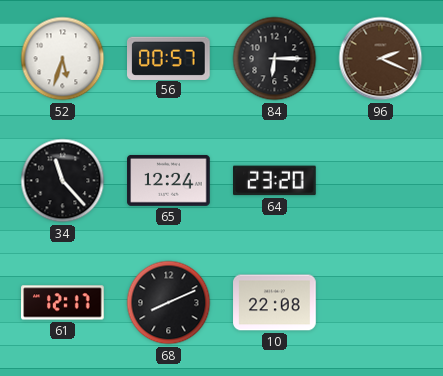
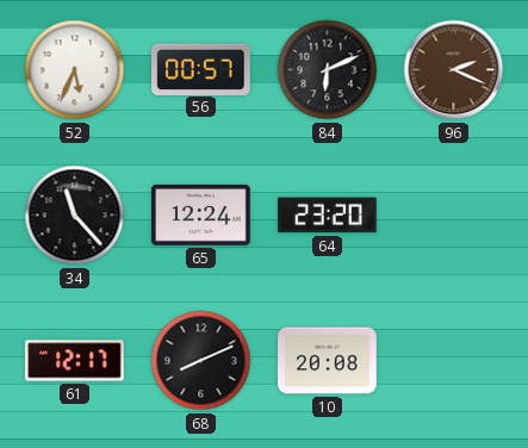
52: 5:33 -> 5:34
84: 6:15 -> 6:11
10: 22:08 -> 20:08
